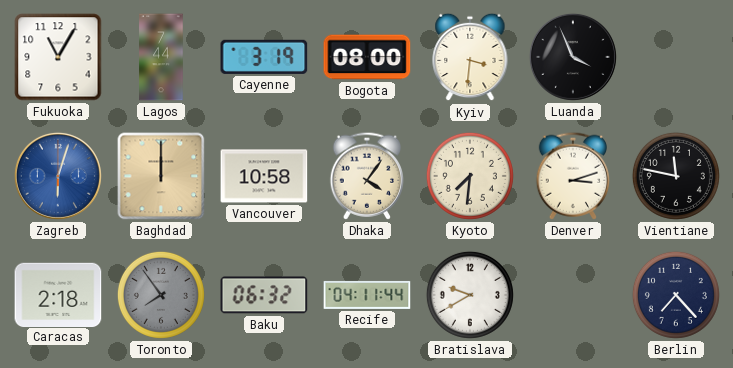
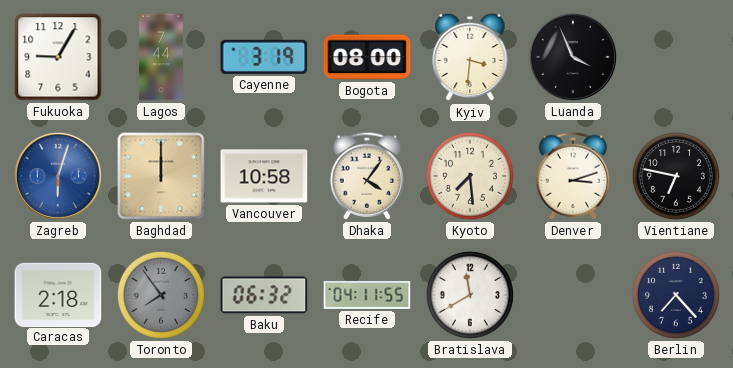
Fukuoka: 11:05 -> 9:05
Kyoto: 7:31 -> 7:29
Vientiane: 11:47 -> 6:47
Recife: 04:11:44 -> 04:11:55
Bratislava: 9:40 -> 11:40
